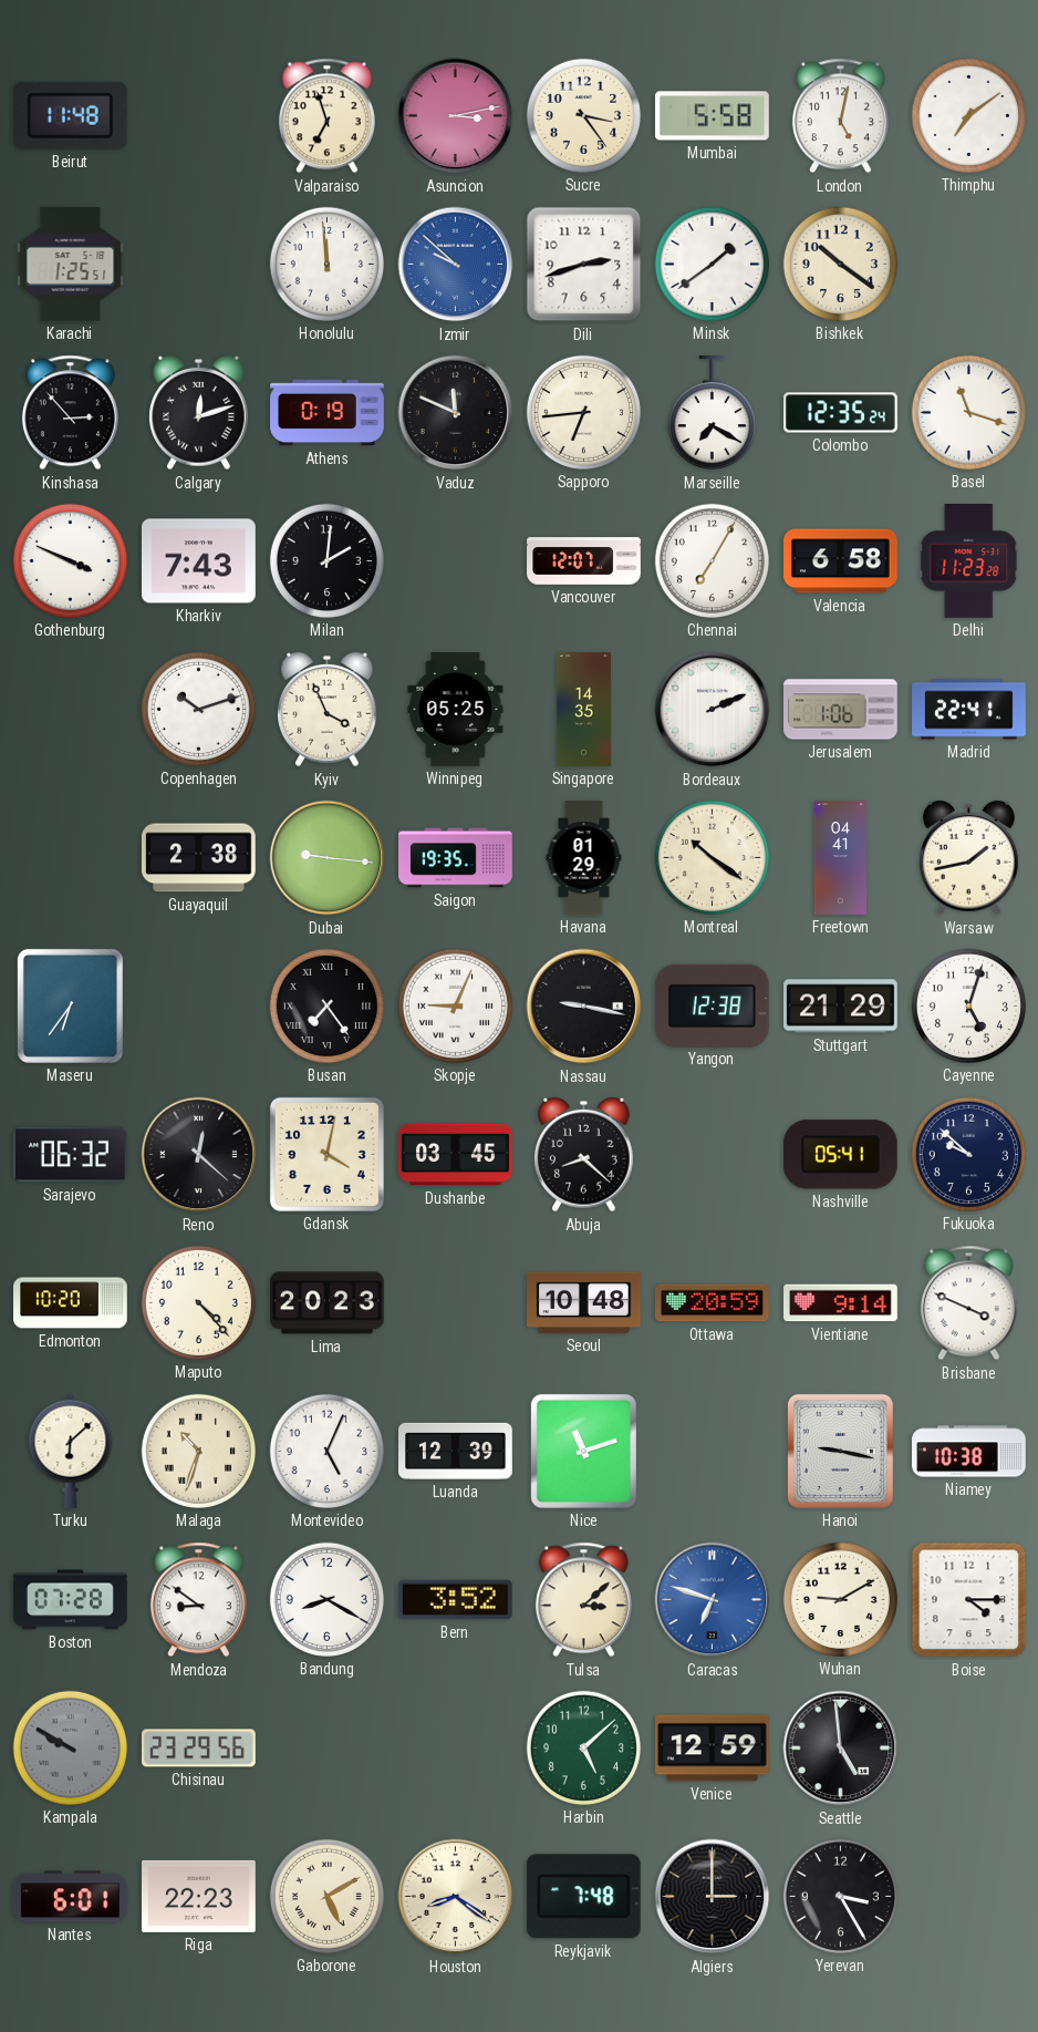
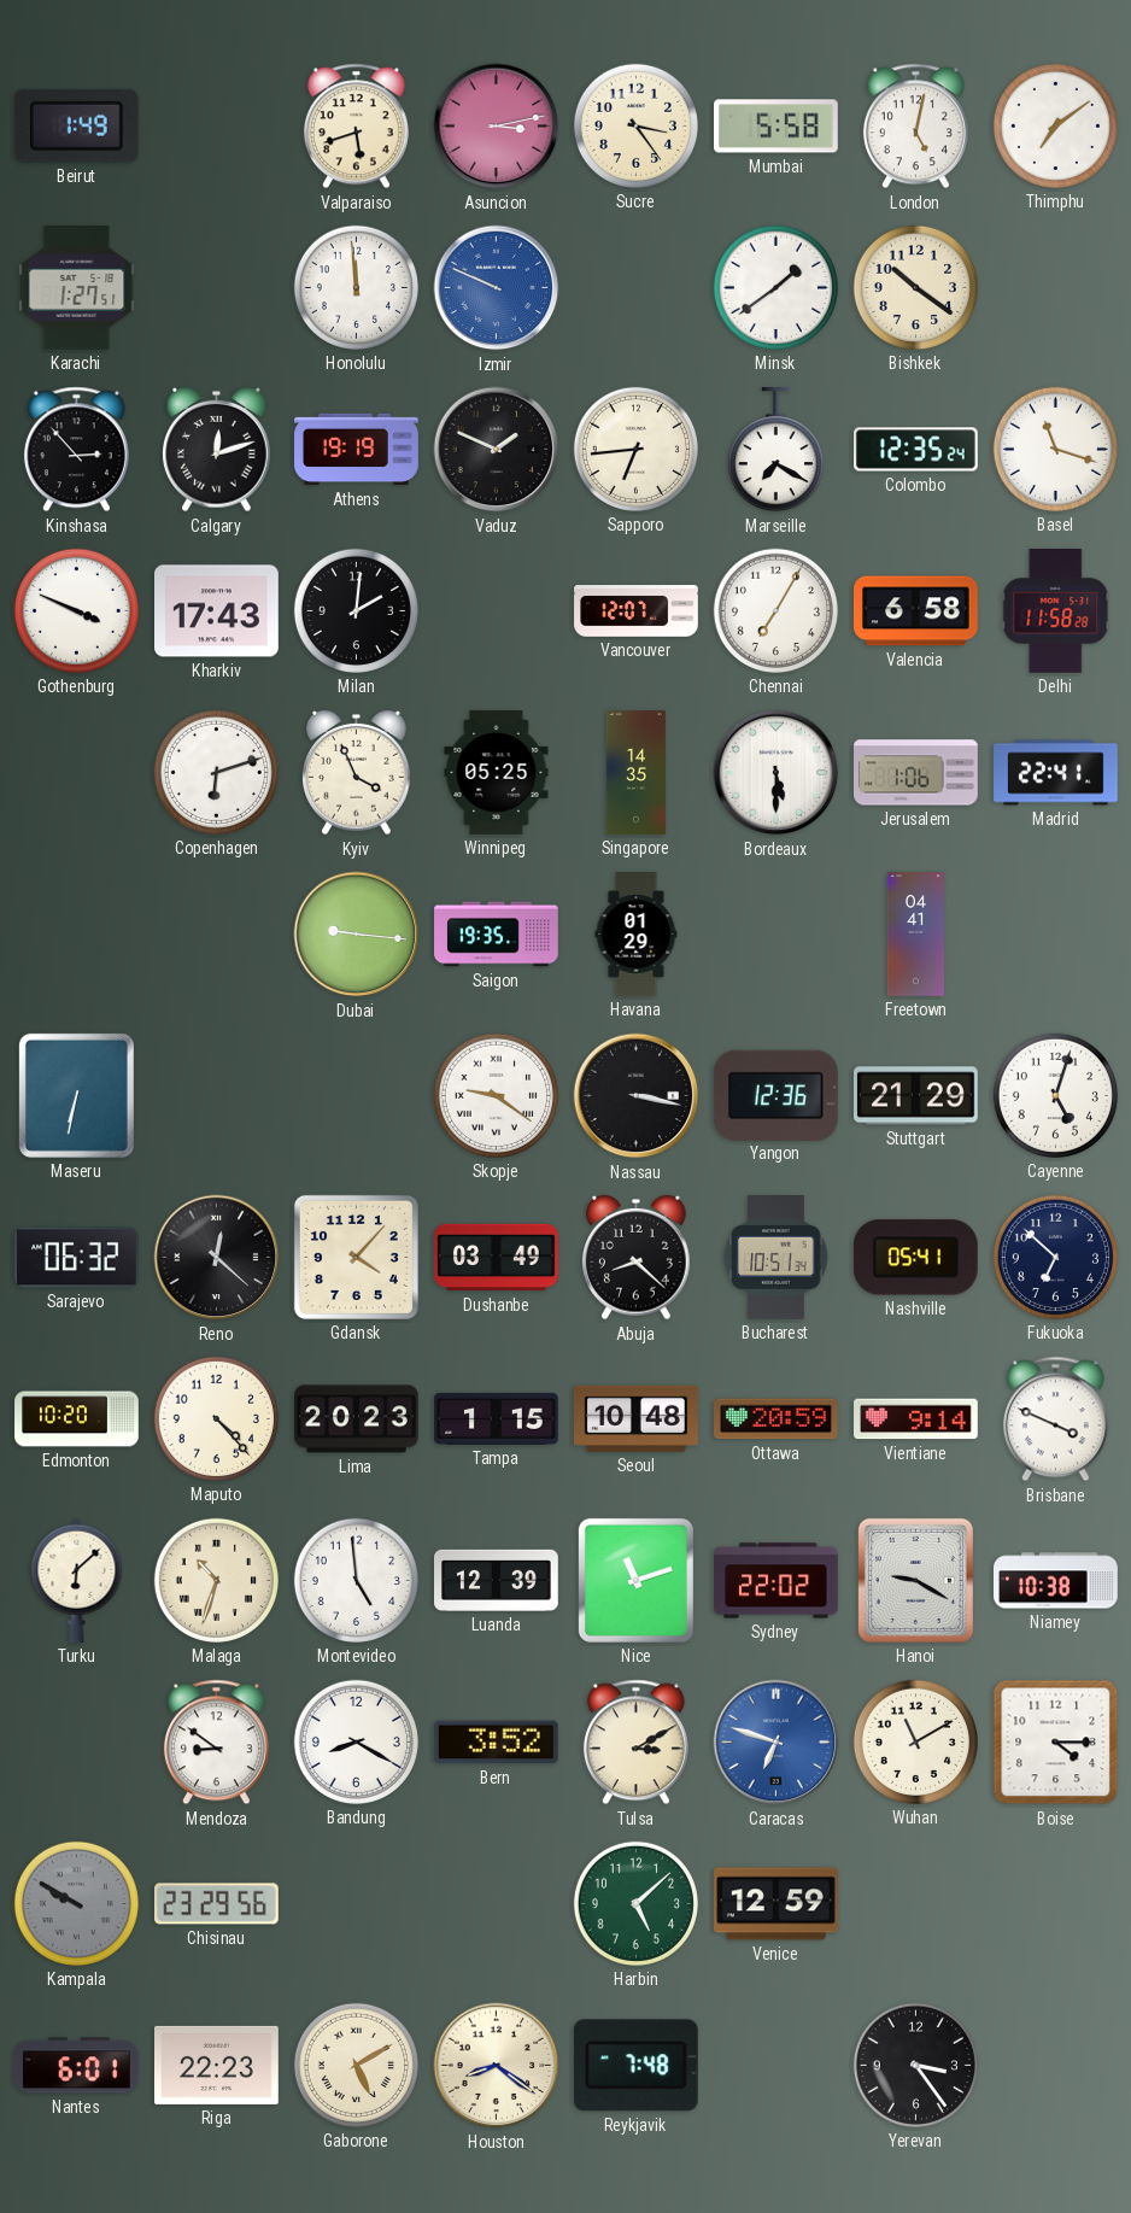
Beirut: 11:48 -> 1:49
Valparaiso: 6:57 -> 5:42
Karachi: 1:25 -> 1:27
Izmir: 9:52 -> 9:49
Dili: 2:42 -> none
Athens: 0:19 -> 19:19
Vaduz: 11:49 -> 1:49
Kharkiv: 7:43 -> 17:43
Delhi: 11:23 -> 11:58
Copenhagen: 10:12 -> 6:12
Bordeaux: 2:11 -> 5:30
Guayaquil: 2:38 -> none
Montreal: 10:21 -> none
Warsaw: 1:43 -> none
Maseru: 6:36 -> 6:32
Busan: 7:24 -> none
Skopje: 9:04 -> 9:21
Nassau: 9:17 -> 3:17
Yangon: 12:38 -> 12:36
Gdansk: 4:02 -> 4:07
Dushanbe: 03:45 -> 03:49
Bucharest: none -> 10:51
Fukuoka: 9:52 -> 6:52
Tampa: none -> 1:15
Montevideo: 5:04 -> 4:59
Sydney: none -> 22:02
Hanoi: 9:17 -> 9:20
Boston: 07:28 -> none
Tulsa: 3:08 -> 3:10
Wuhan: 9:10 -> 11:10
Seattle: 4:59 -> none
Algiers: 3:00 -> none
Yerevan: 3:25 -> 3:24
